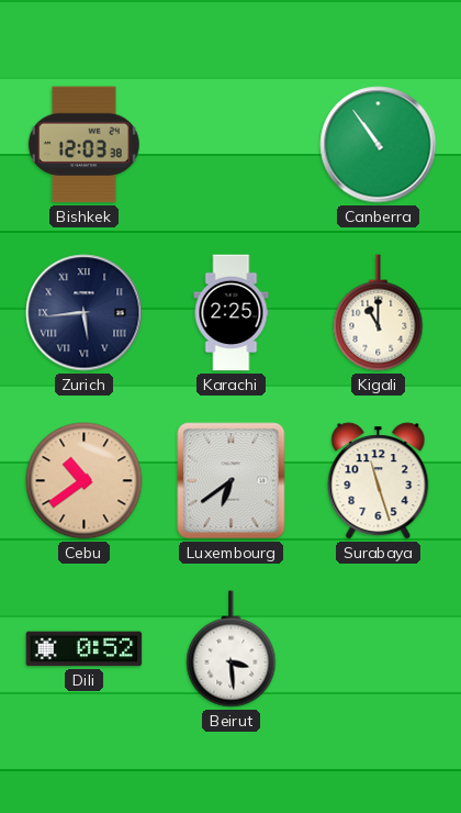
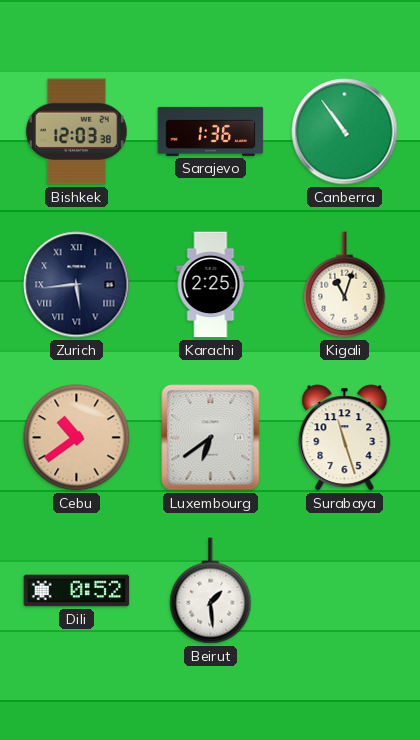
Sarajevo: none -> 1:36
Kigali: 11:00 -> 11:03
Beirut: 3:29 -> 1:29
